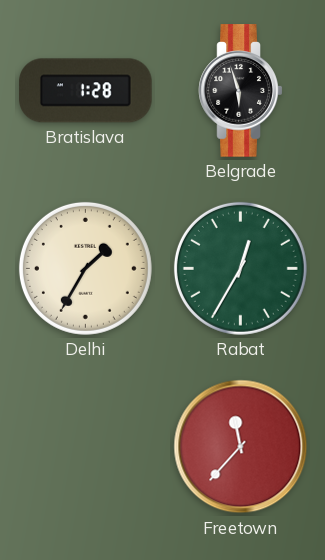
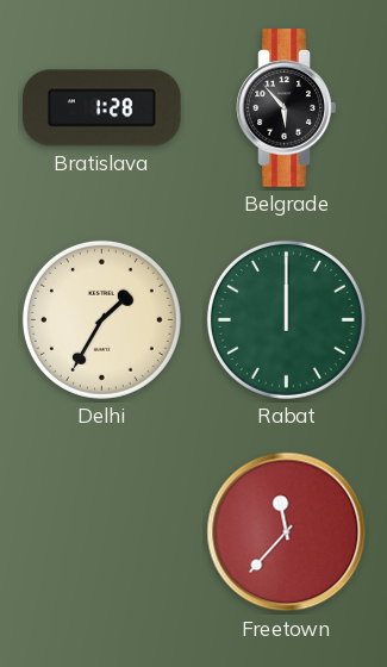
Belgrade: 5:57 -> 5:53
Rabat: 12:35 -> 12:00
